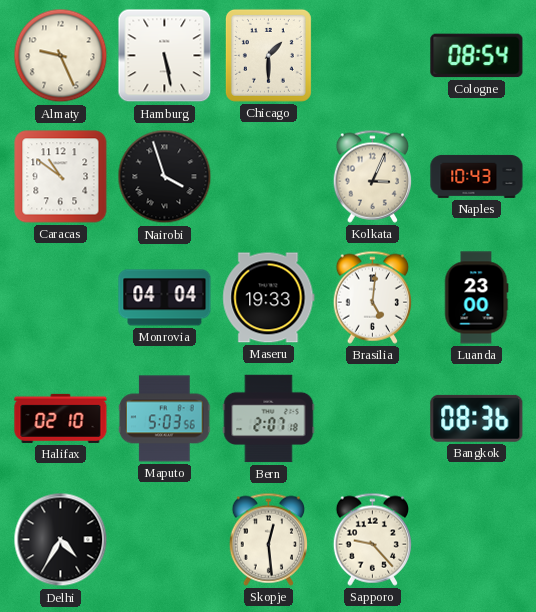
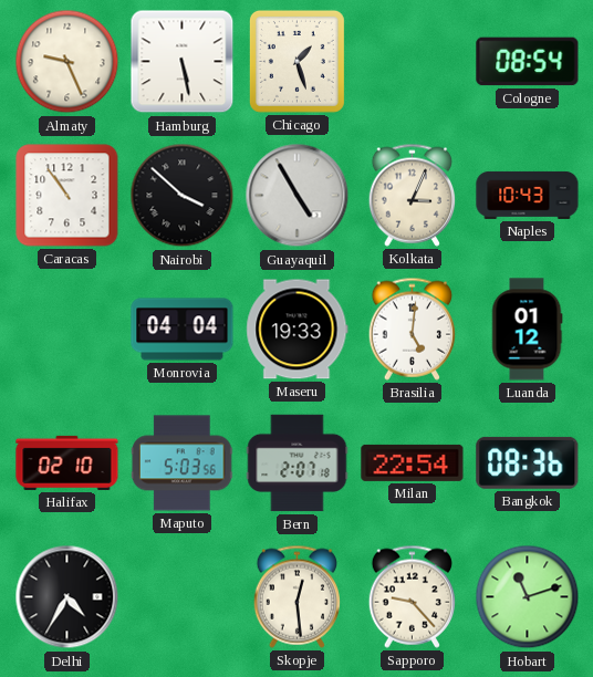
Chicago: 1:30 -> 1:27
Caracas: 10:51 -> 10:54
Nairobi: 3:57 -> 3:52
Guayaquil: none -> 4:55
Luanda: 23:00 -> 01:12
Milan: none -> 22:54
Hobart: none -> 11:12
